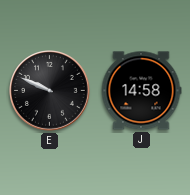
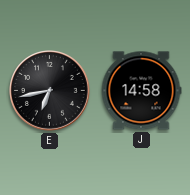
E: 9:49 -> 6:43
